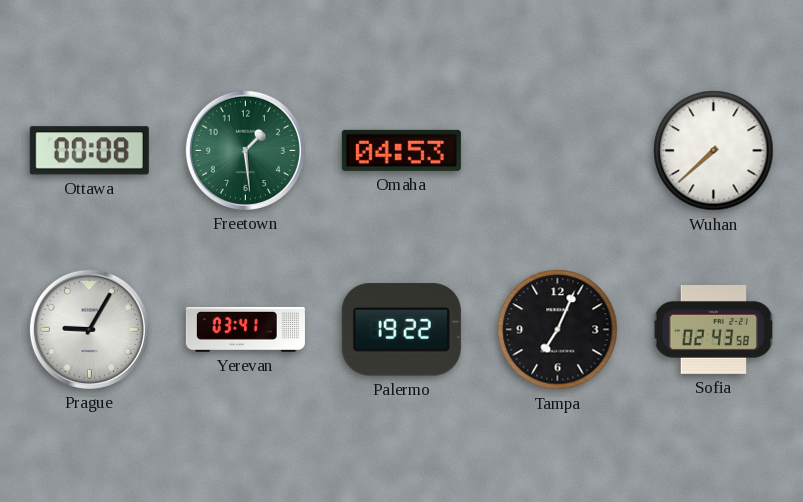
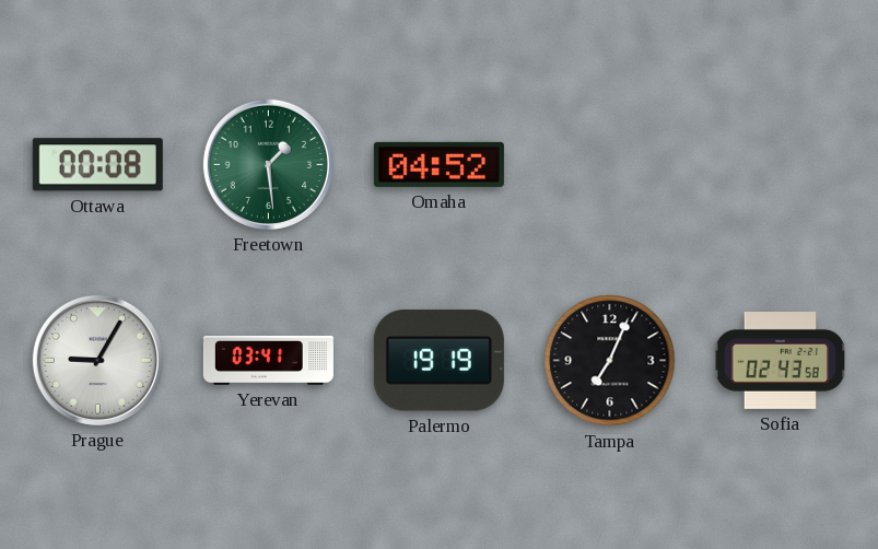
Omaha: 04:53 -> 04:52
Wuhan: 7:38 -> none
Palermo: 19:22 -> 19:19
